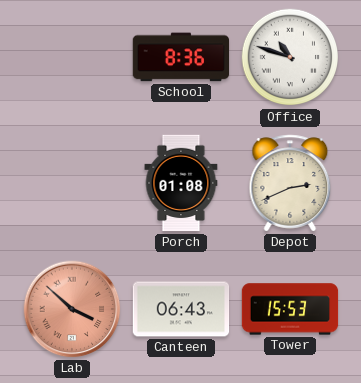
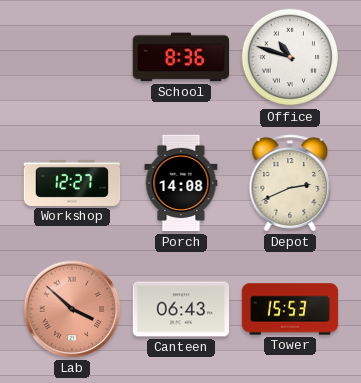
Workshop: none -> 12:27
Porch: 01:08 -> 14:08
